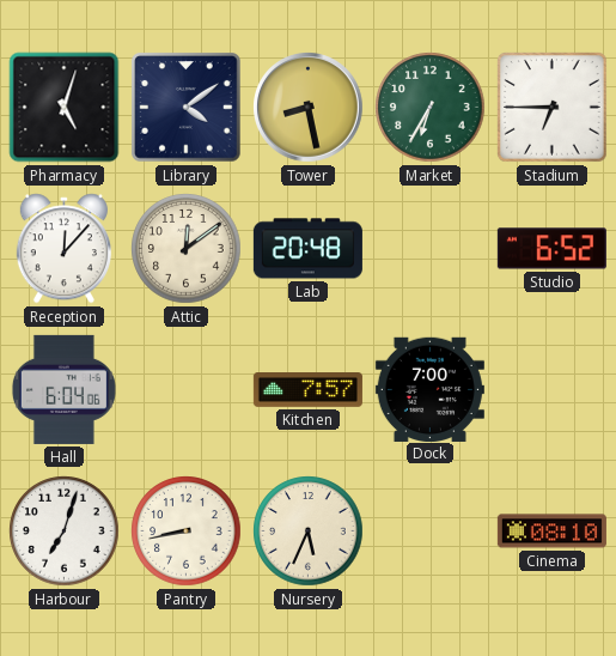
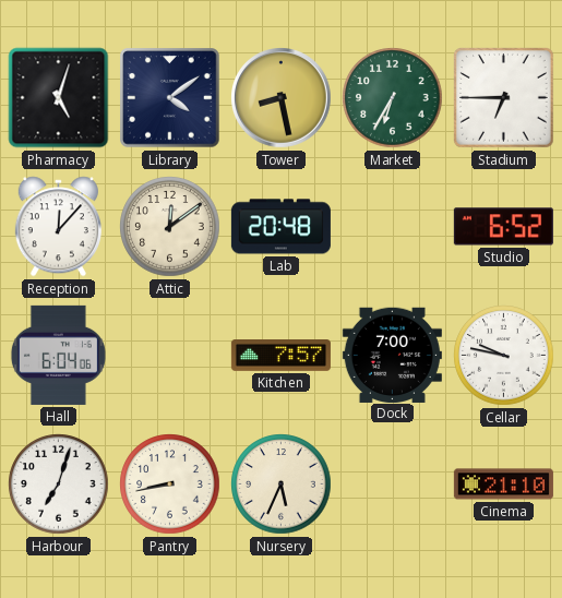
Cellar: none -> 9:47
Cinema: 08:10 -> 21:10
